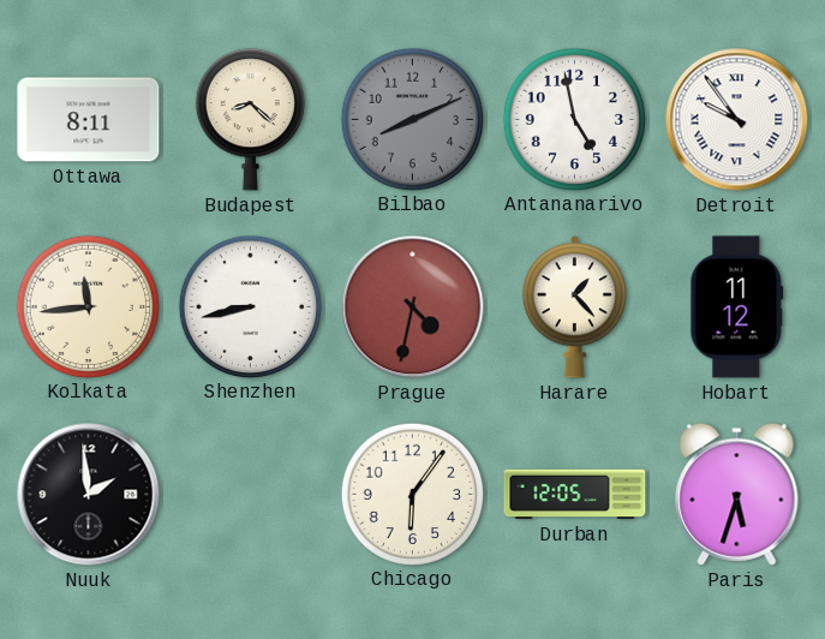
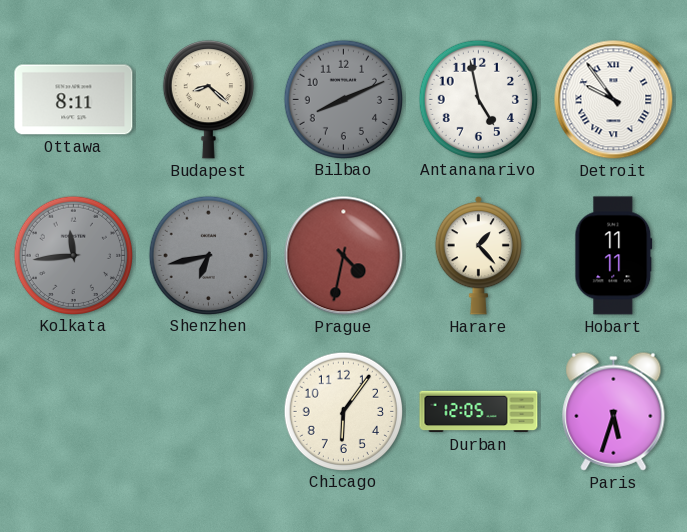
Kolkata dial: cream -> grey
Shenzhen: 8:43 -> 6:43
Shenzhen dial: white -> grey
Hobart: 11:12 -> 11:11
Nuuk: 1:59 -> none
